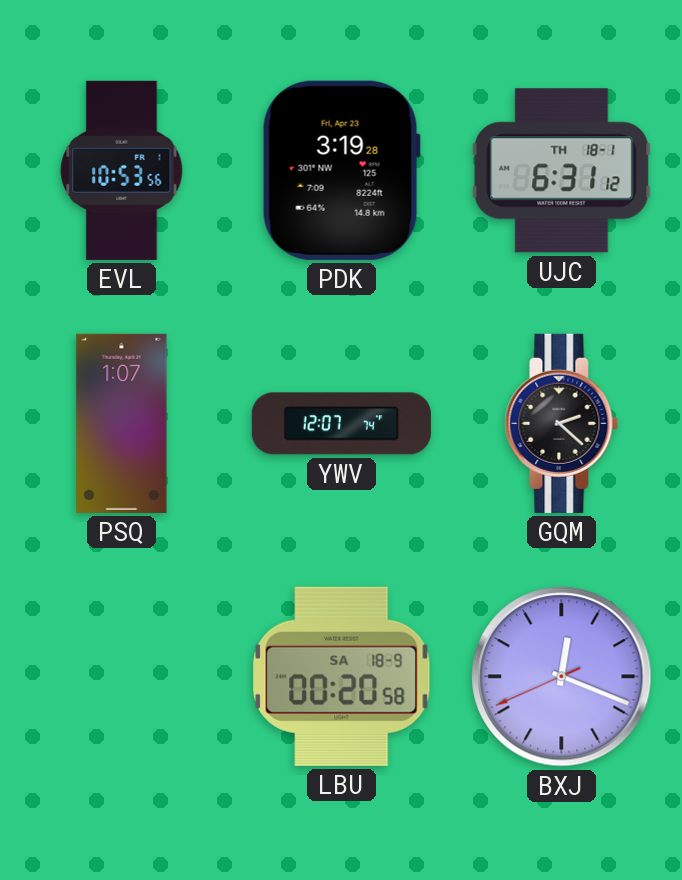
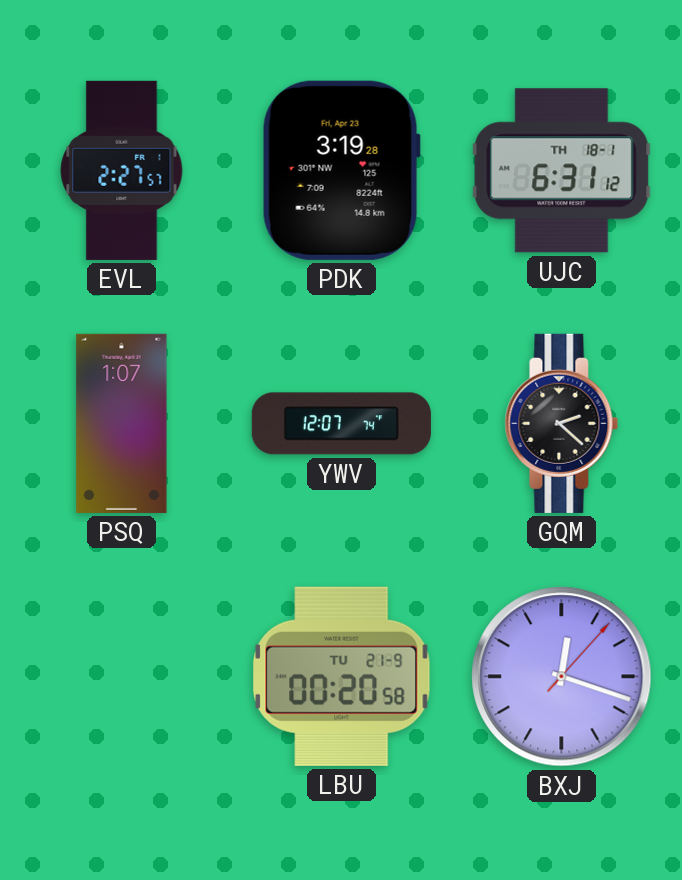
EVL: 10:53 -> 2:27
LBU date: SA 18-9 -> TU 21-9
BXJ: 12:18:41 -> 12:18:07
